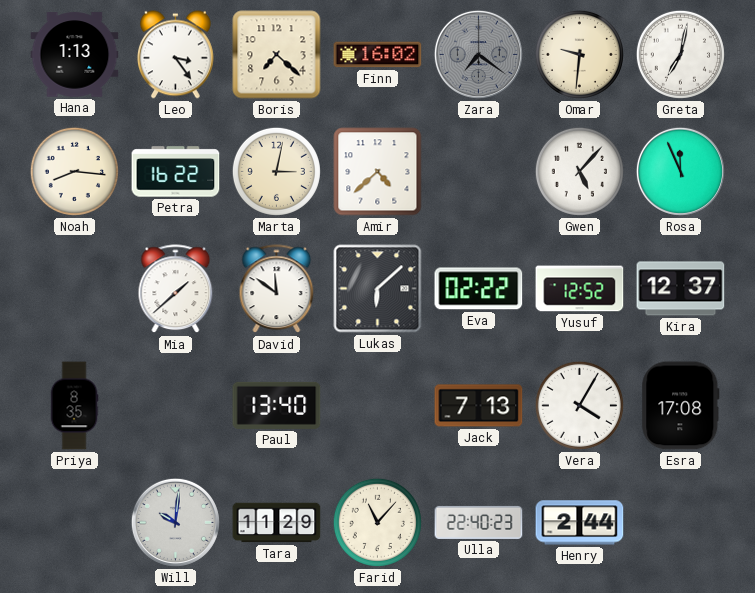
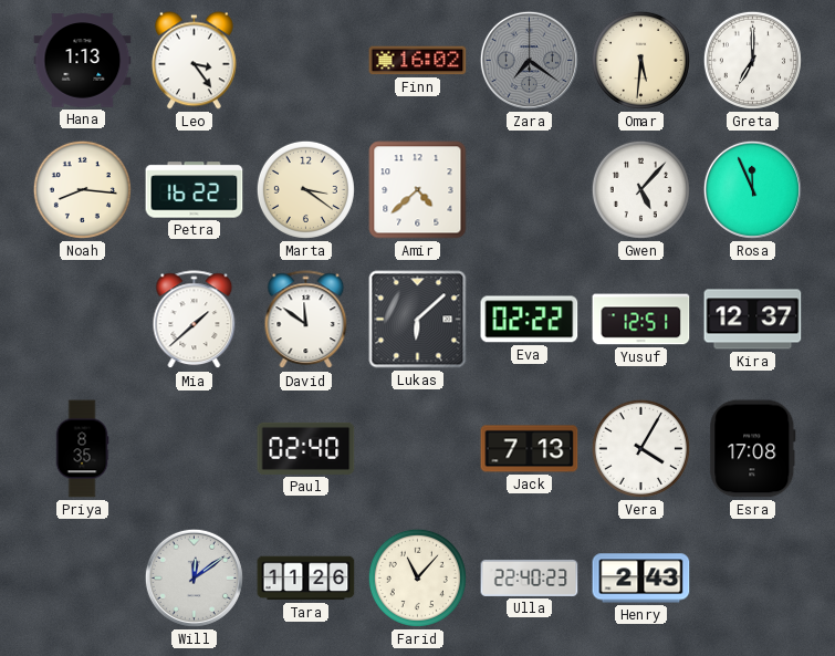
Boris: 7:22 -> none
Omar: 9:31 -> 5:31
Greta: 7:02 -> 7:00
Marta: 3:02 -> 3:21
Yusuf: 12:52 -> 12:51
Paul: 13:40 -> 02:40
Will: 10:01 -> 12:09
Tara: 11:29 -> 11:26
Henry: 2:44 -> 2:43
